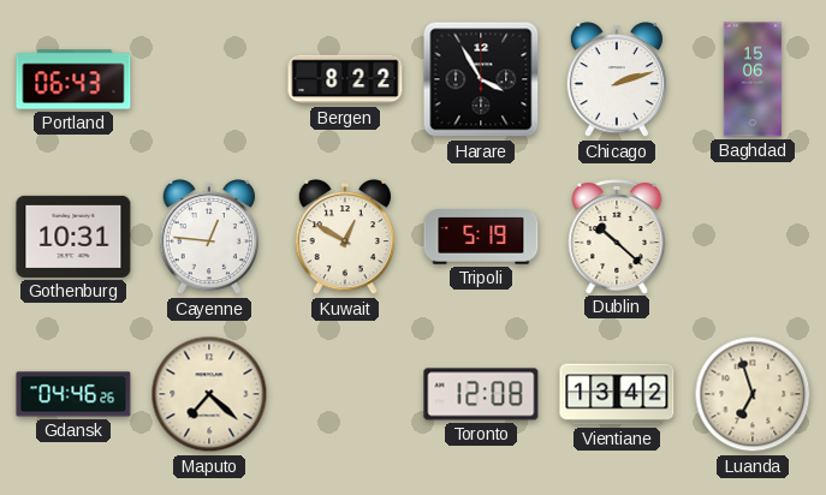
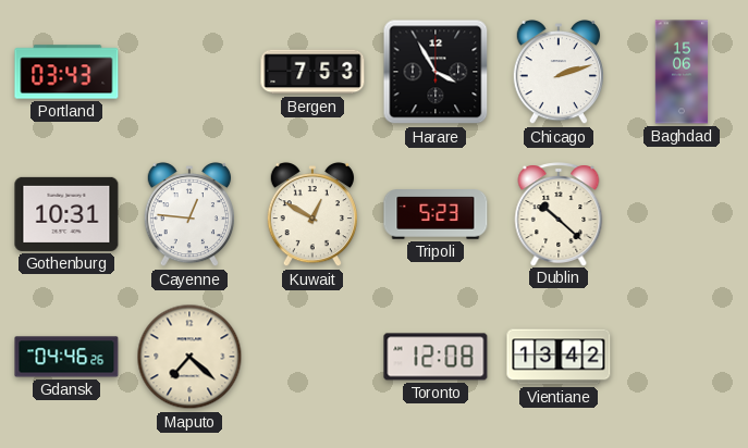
Portland: 06:43 -> 03:43
Bergen: 8:22 -> 7:53
Tripoli: 5:19 -> 5:23
Luanda: 6:57 -> none
